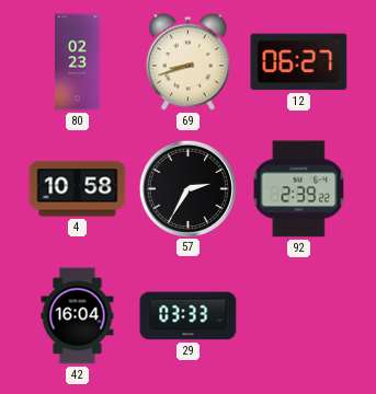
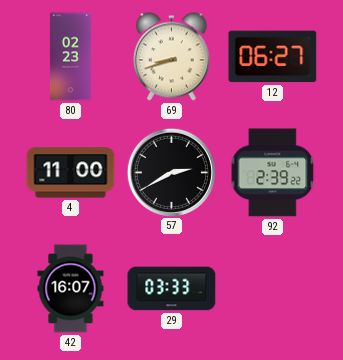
4: 10:58 -> 11:00
57: 2:35 -> 2:40
42: 16:04 -> 16:07
